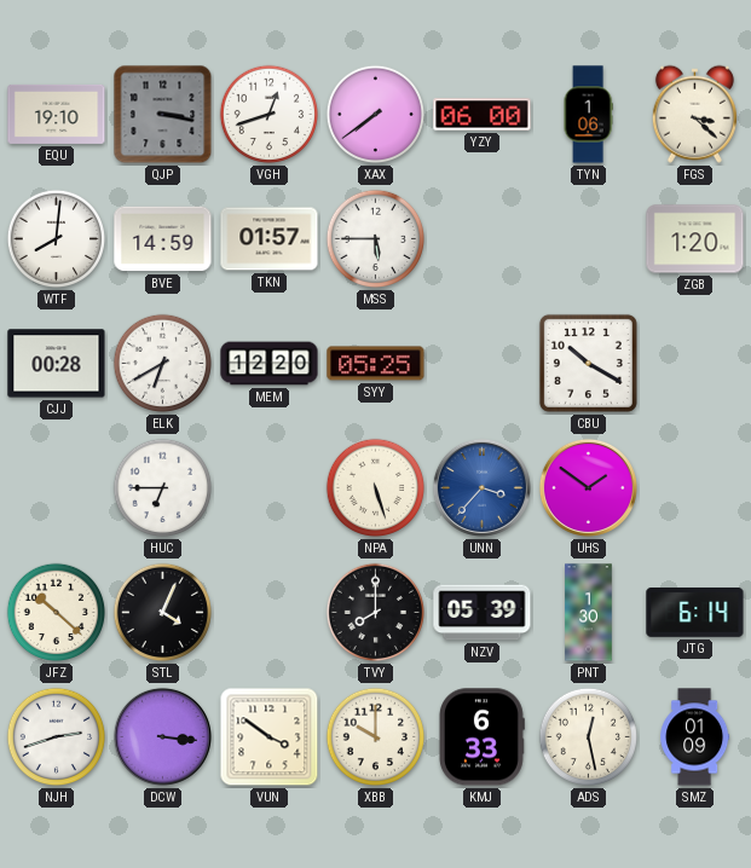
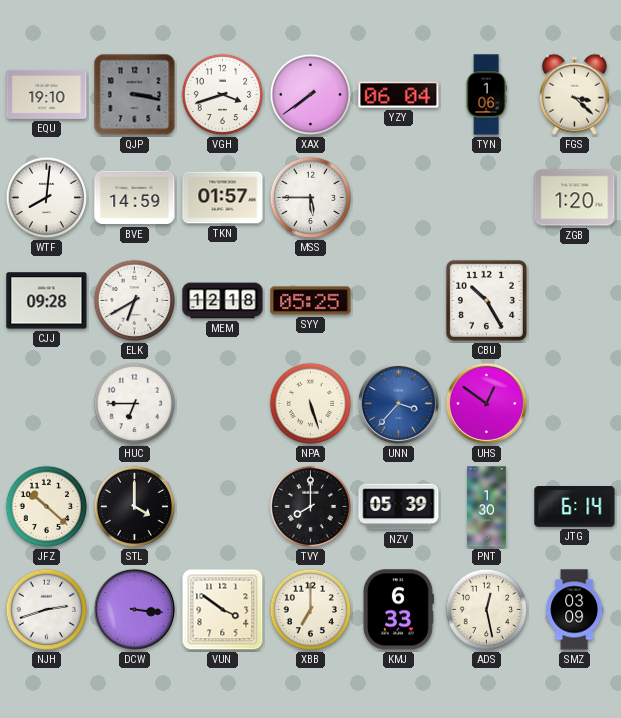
VGH: 12:42 -> 3:42
YZY: 06:00 -> 06:04
CJJ: 00:28 -> 09:28
MEM: 12:20 -> 12:18
CBU: 10:20 -> 10:25
UHS: 1:51 -> 12:51
STL: 4:04 -> 4:00
XBB: 10:00 -> 7:00
SMZ: 01:09 -> 03:09
